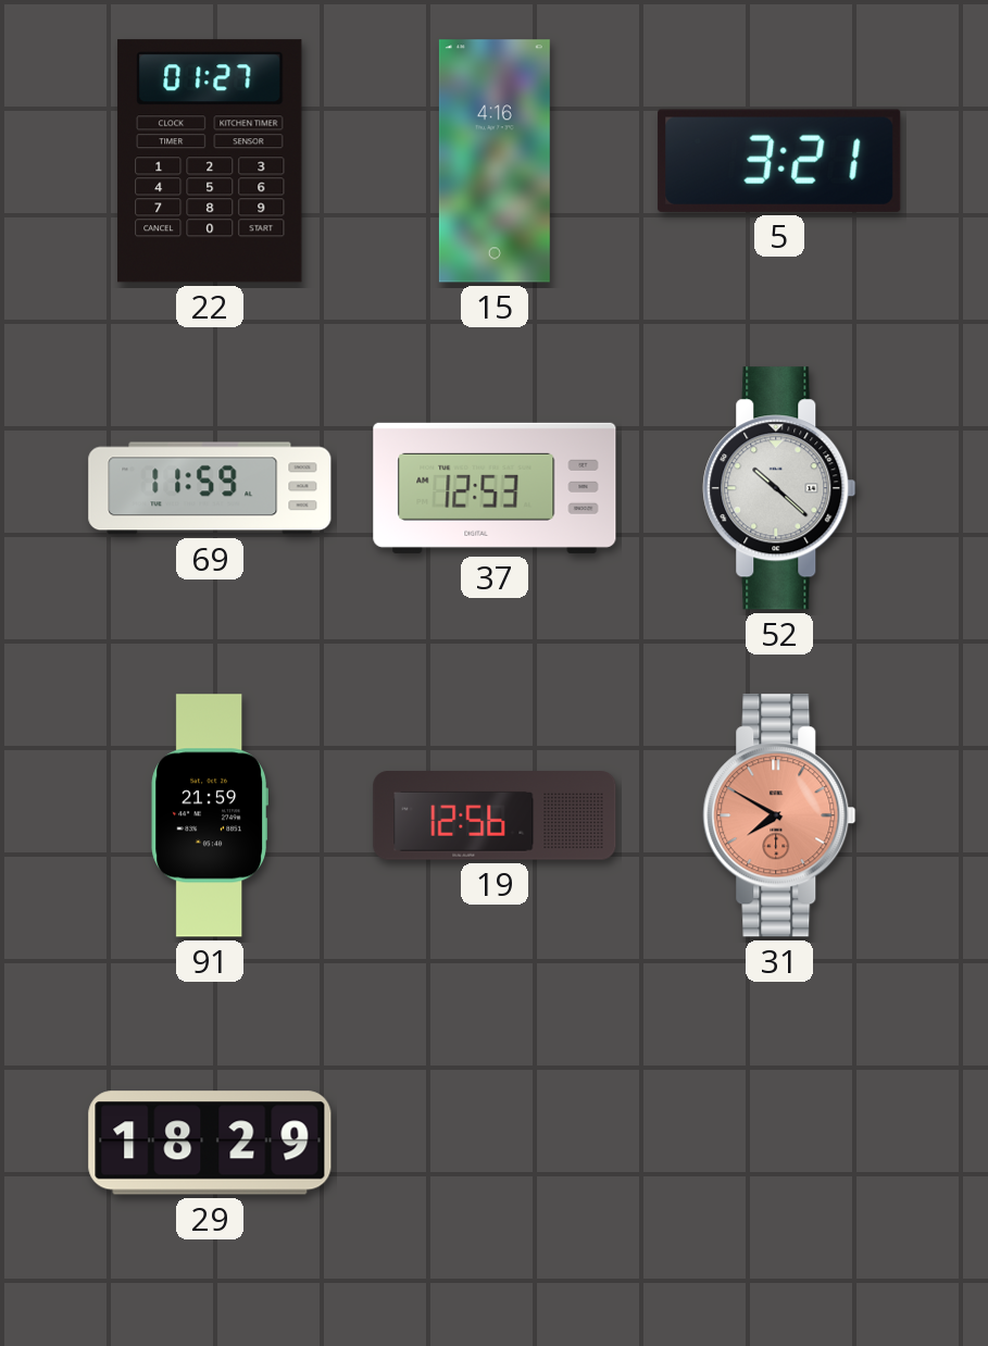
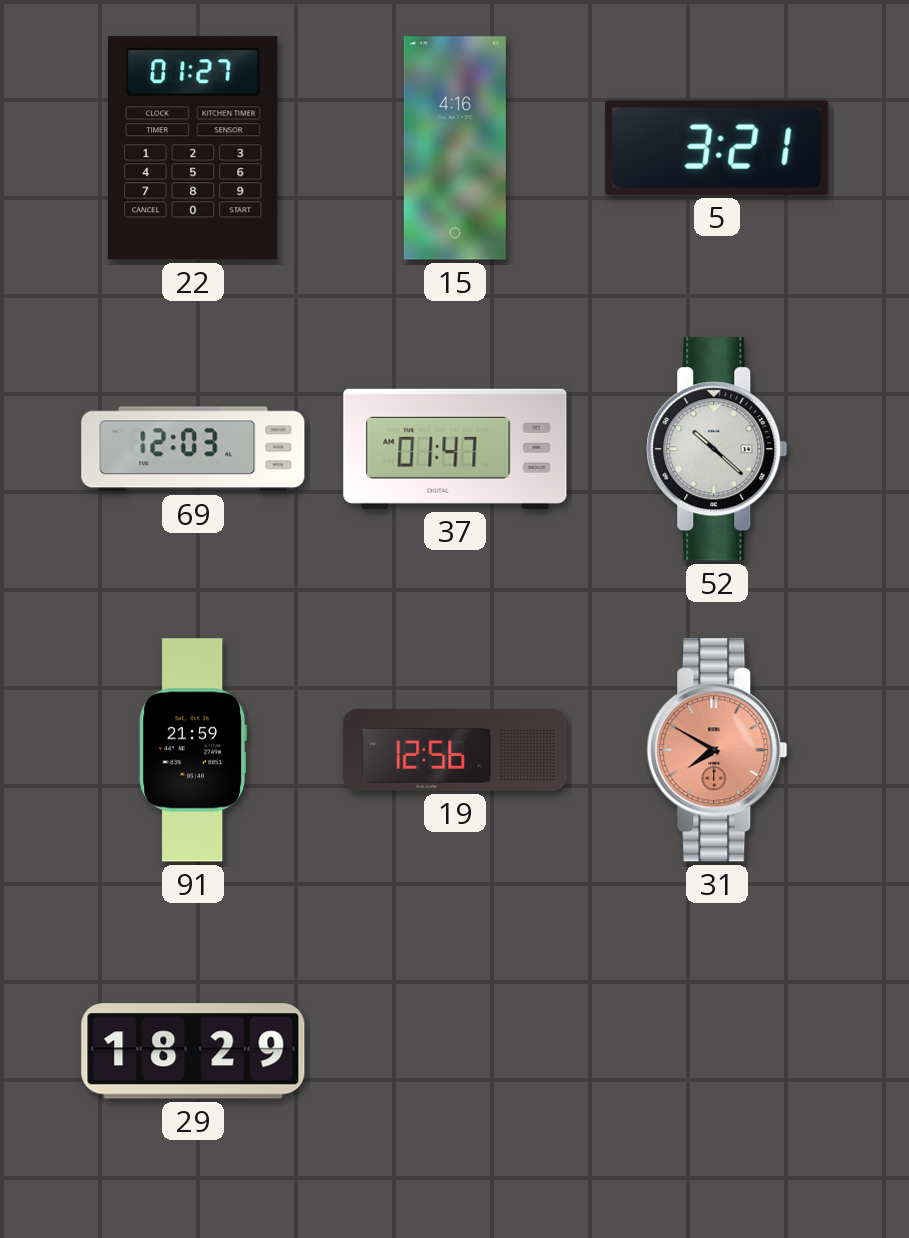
69: 11:59 -> 12:03
37: 12:53 -> 01:47
